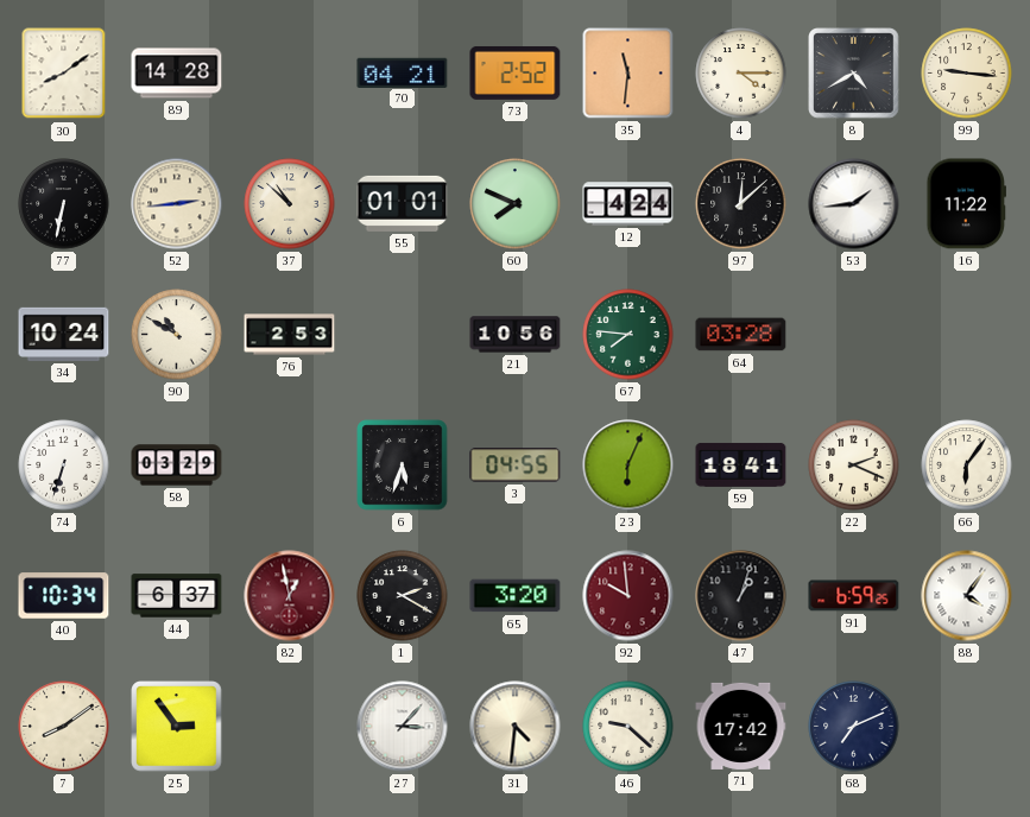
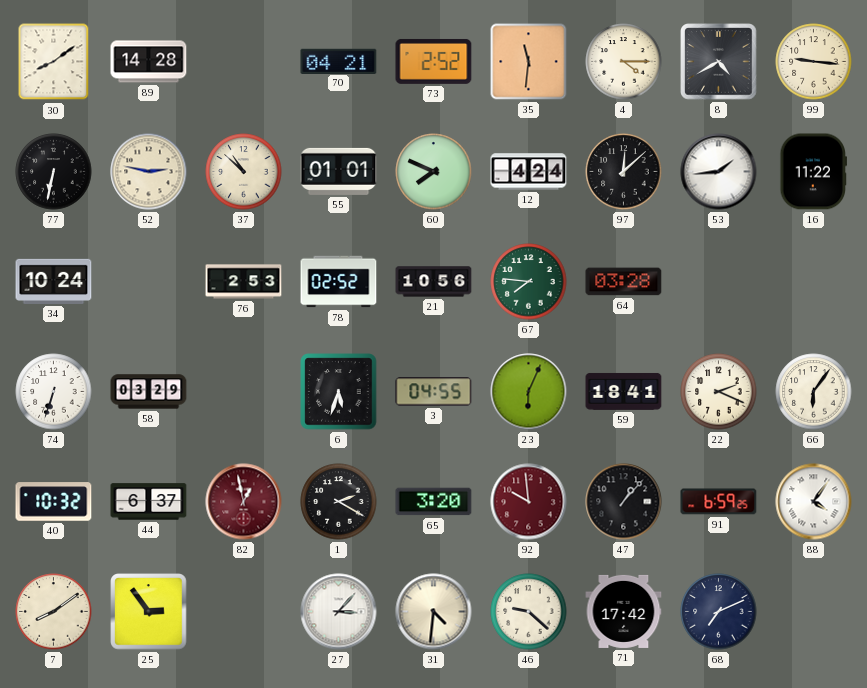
52: 2:44 -> 2:47
90: 10:50 -> none
78: none -> 02:52
40: 10:34 -> 10:32
47: 1:03 -> 1:07
